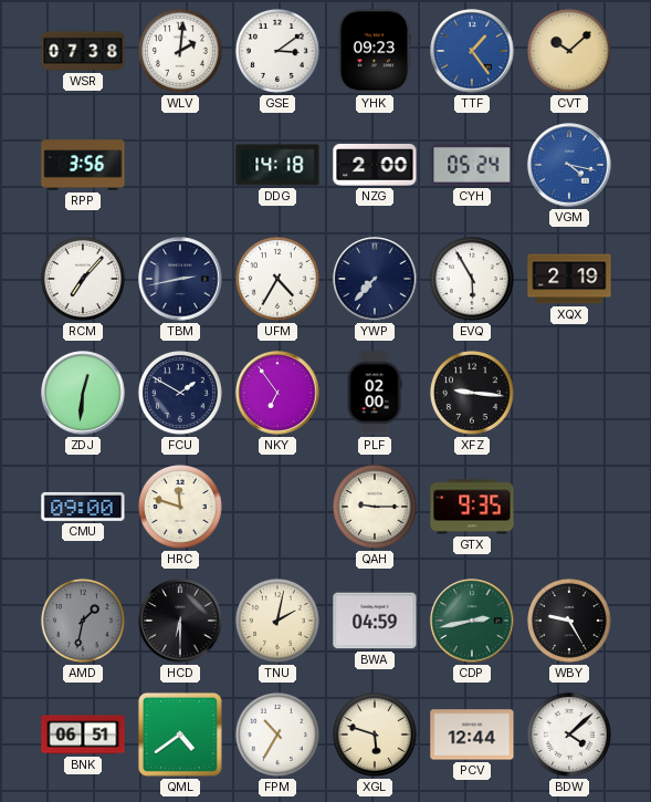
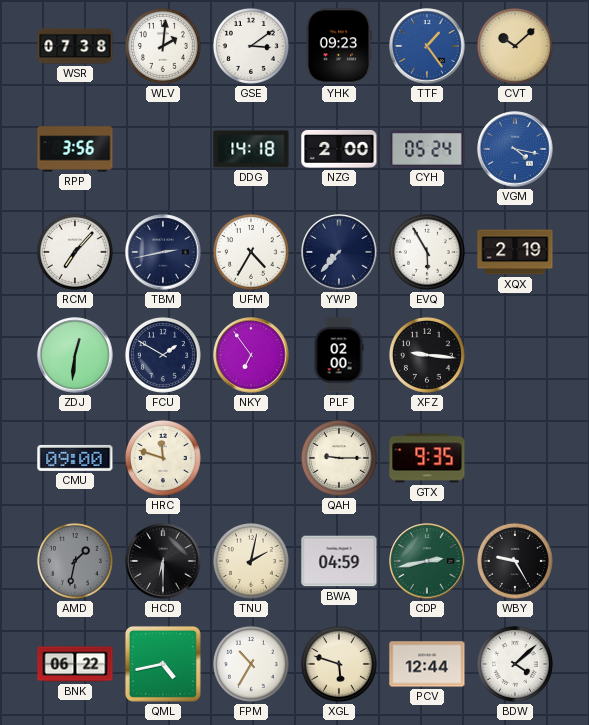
BNK: 06:51 -> 06:22
QML: 4:39 -> 4:43
